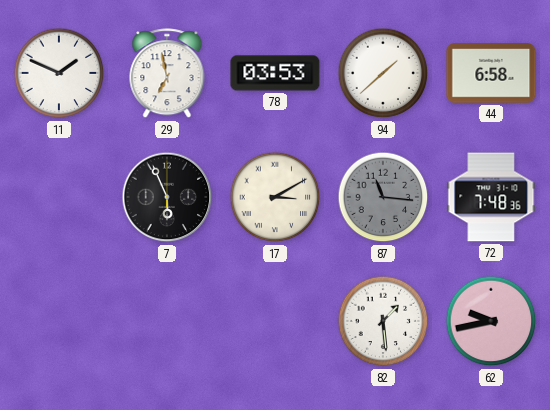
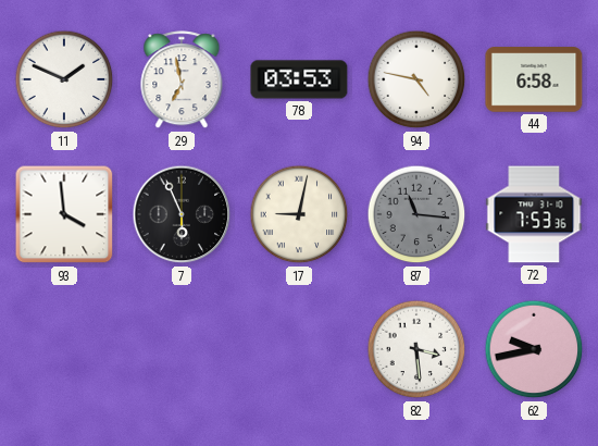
94: 1:38 -> 4:47
93: none -> 3:59
17: 3:10 -> 9:02
72: 7:48 -> 7:53
82: 1:29 -> 3:29
